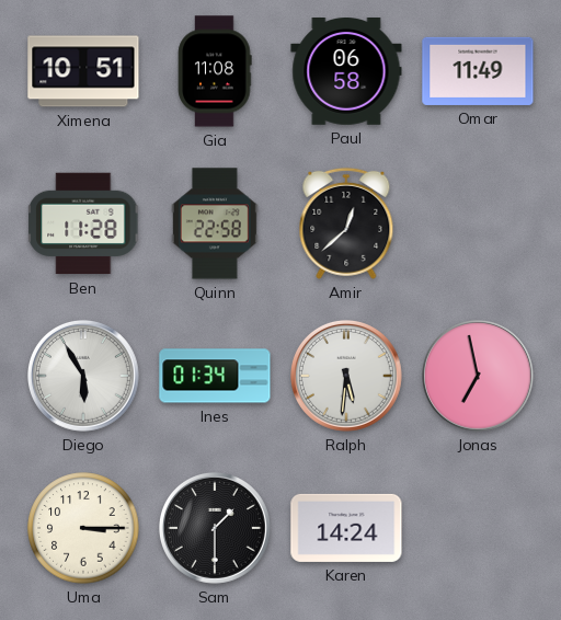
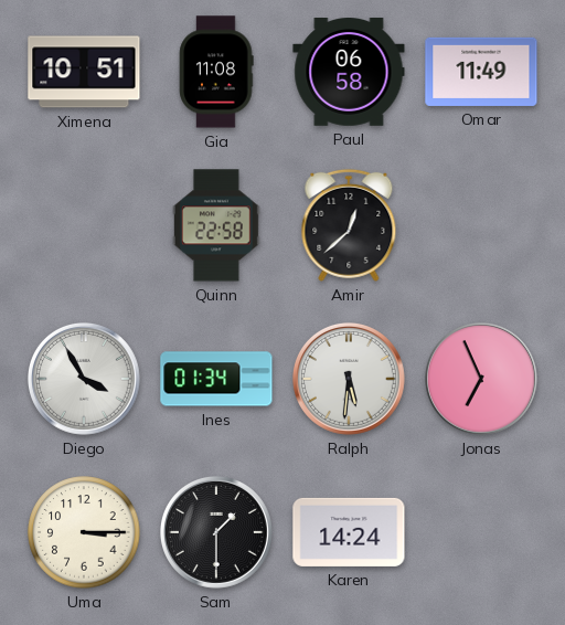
Ben: 11:28 -> none
Diego: 5:55 -> 3:55
Jonas: 6:58 -> 6:56
